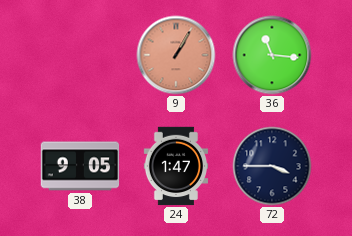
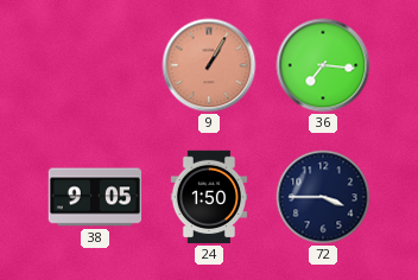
36: 11:16 -> 7:16
24: 1:47 -> 1:50
